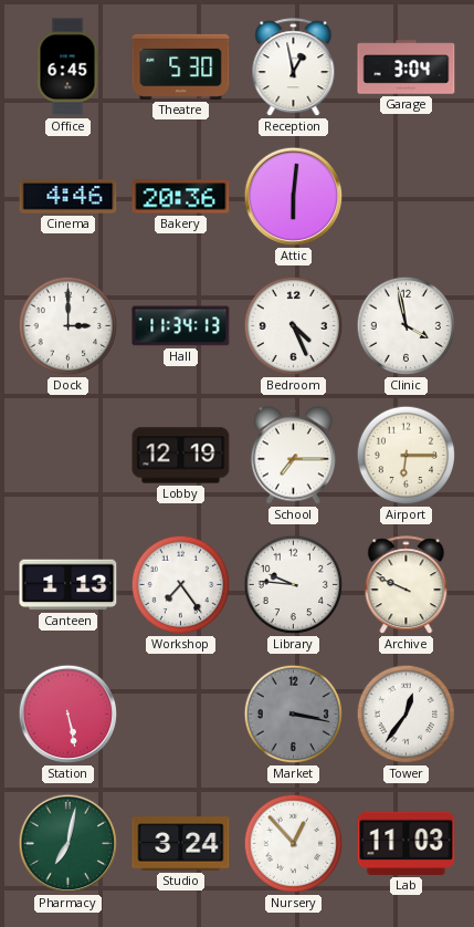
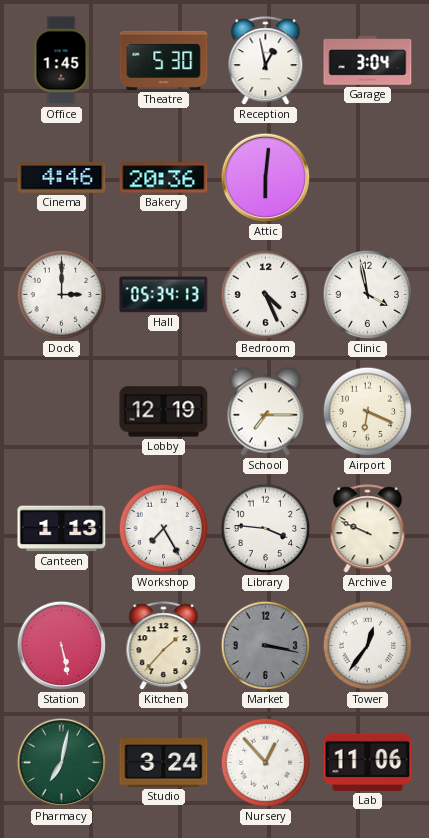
Office: 6:45 -> 1:45
Hall: 11:34 -> 05:34
Airport: 6:15 -> 6:19
Workshop: 7:24 -> 7:25
Library: 9:46 -> 3:46
Kitchen: none -> 1:37
Lab: 11:03 -> 11:06
